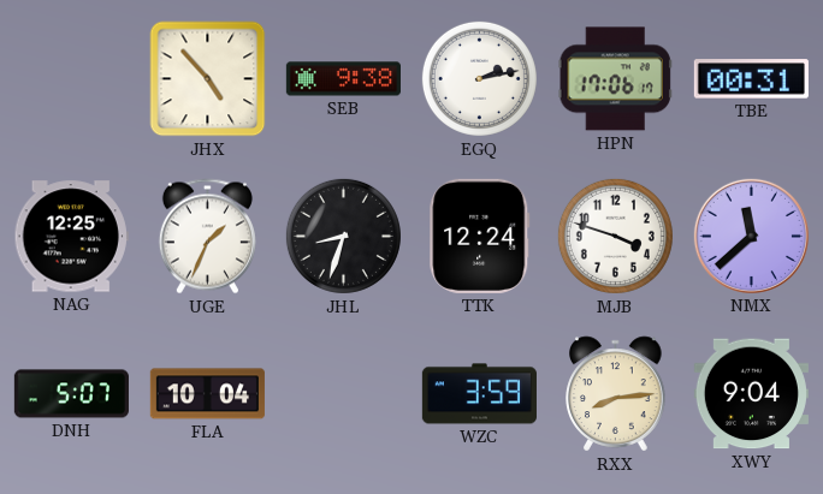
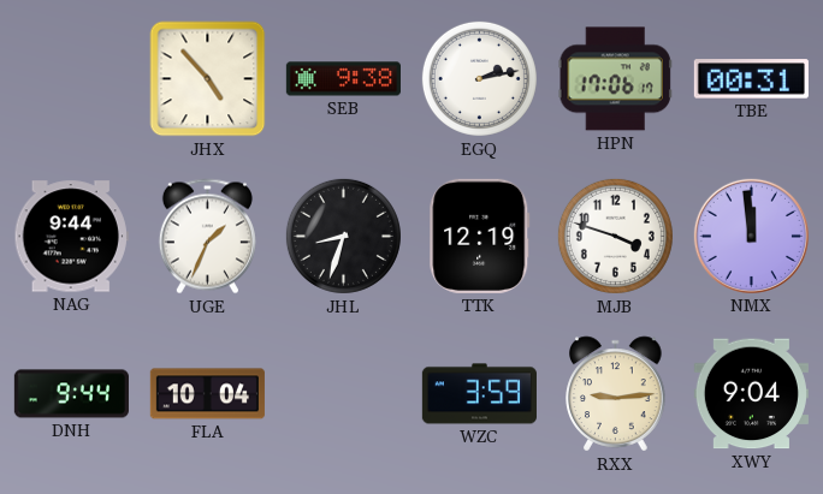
NAG: 12:25 -> 9:44
TTK: 12:24 -> 12:19
NMX: 11:38 -> 11:59
DNH: 5:07 -> 9:44
RXX: 8:14 -> 9:14
